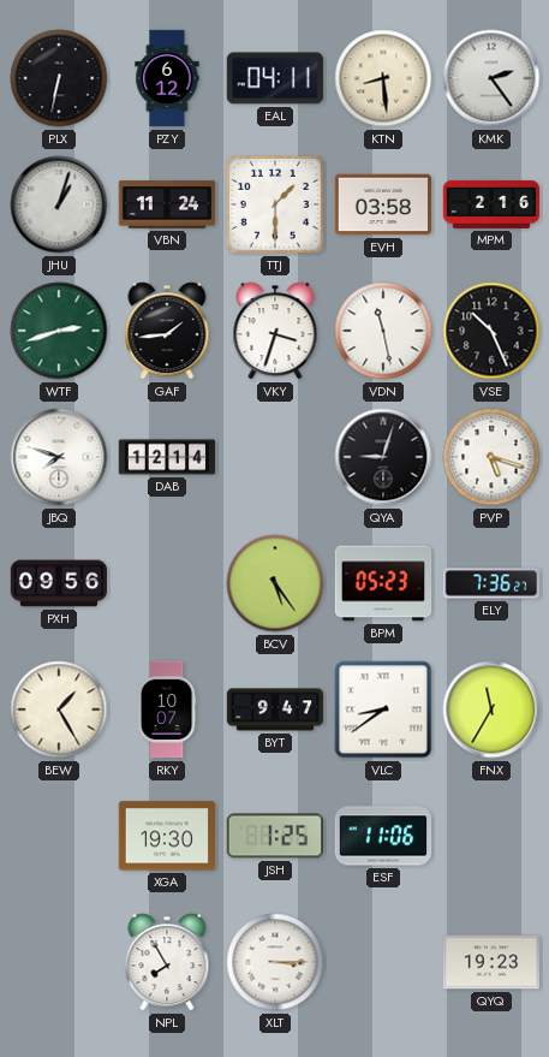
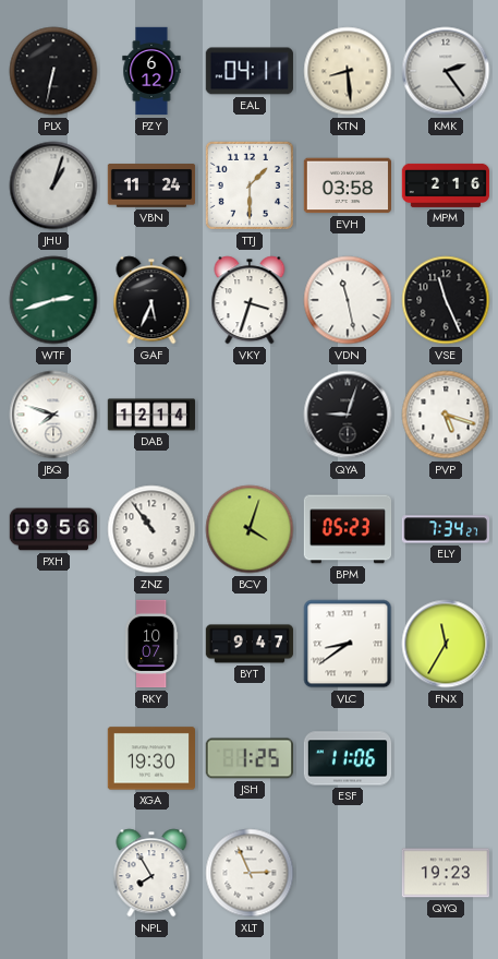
GAF: 1:44 -> 5:34
VSE: 10:26 -> 11:26
ZNZ: none -> 10:54
BCV: 5:24 -> 4:03
ELY: 7:36 -> 7:34
BEW: 1:25 -> none
XLT: 3:15 -> 2:56
